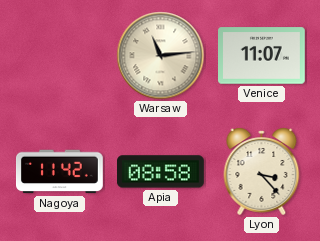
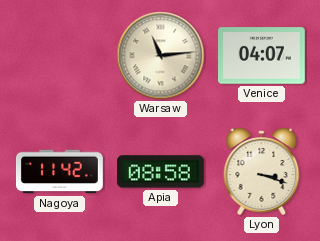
Venice: 11:07 -> 04:07
Lyon: 3:23 -> 3:18
